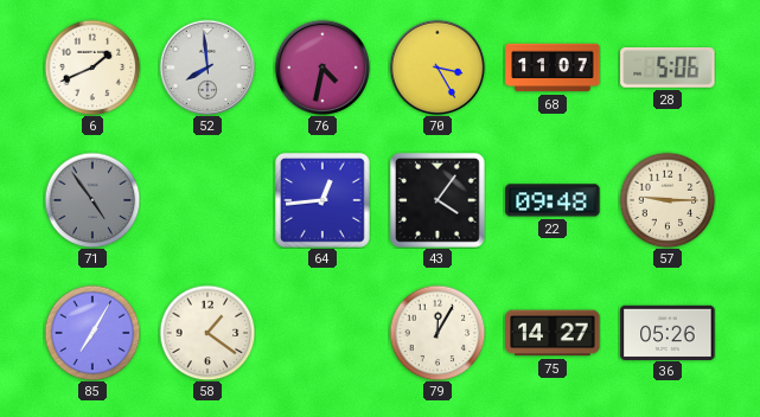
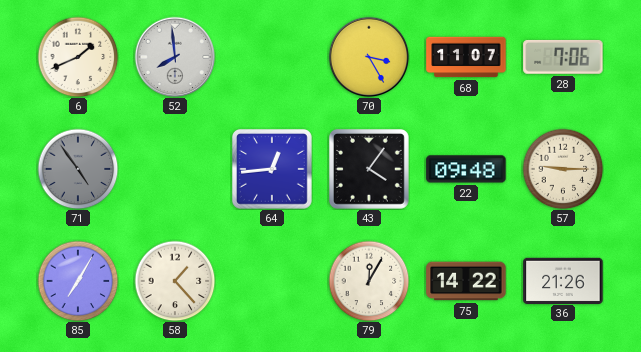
76: 4:32 -> none
28: 5:06 -> 7:06
58: 1:21 -> 1:23
75: 14:27 -> 14:22
36: 05:26 -> 21:26
